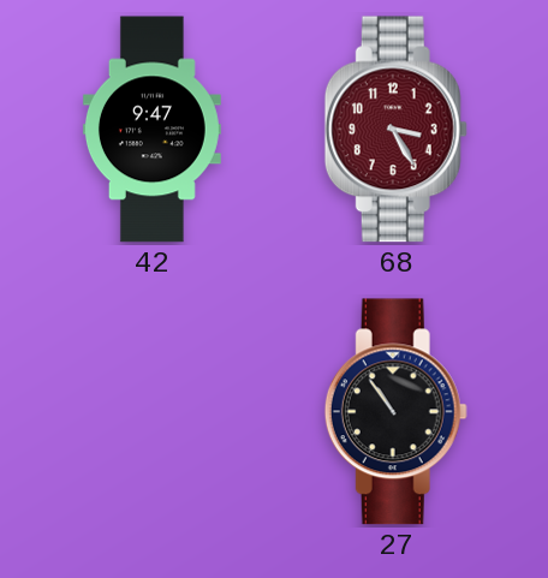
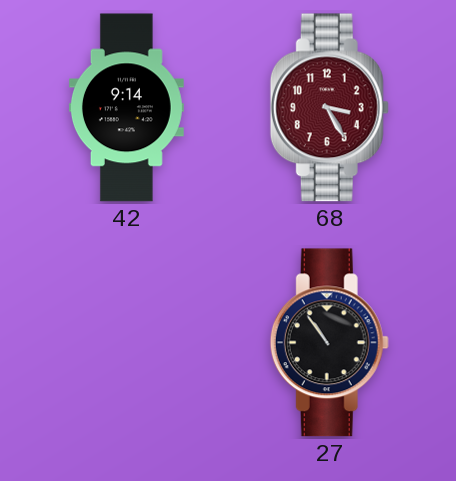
42: 9:47 -> 9:14
